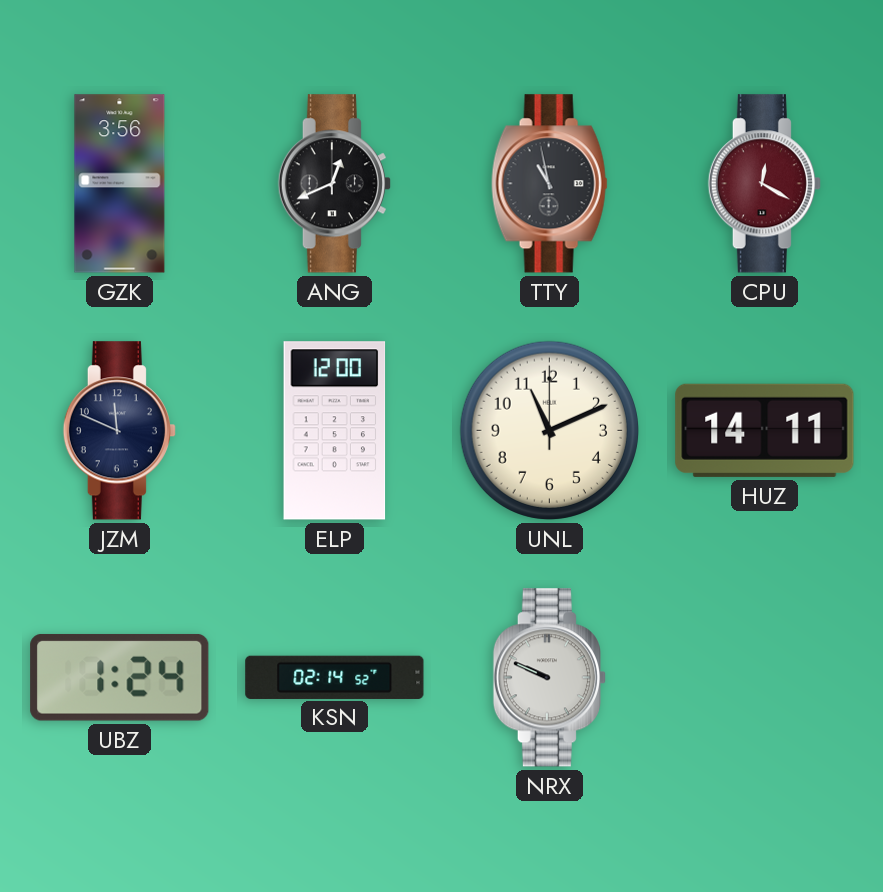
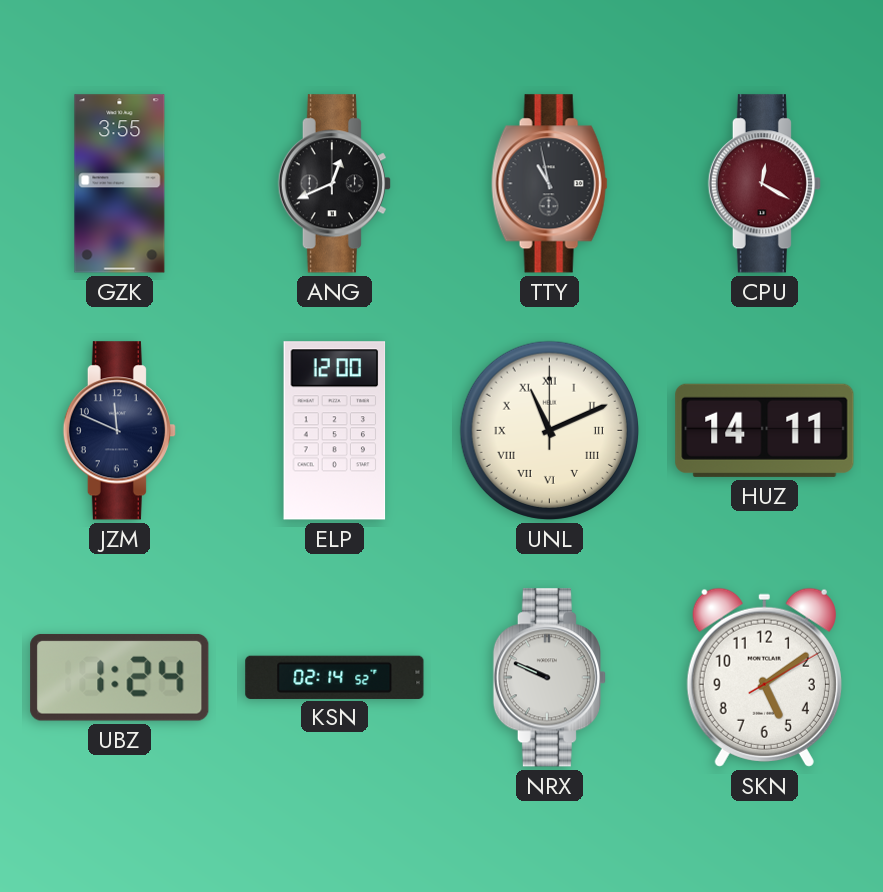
GZK: 3:56 -> 3:55
UNL numerals: Arabic -> Roman
SKN: none -> 5:09
